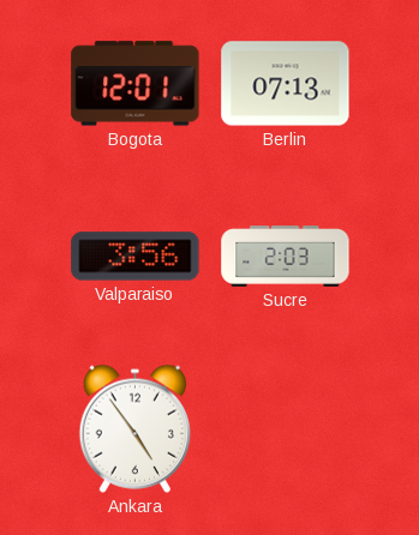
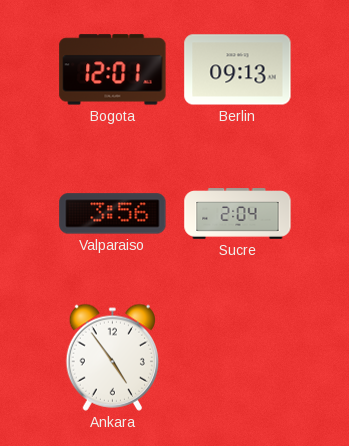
Berlin: 07:13 -> 09:13
Sucre: 2:03 -> 2:04
